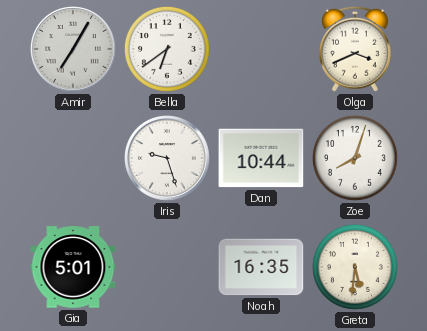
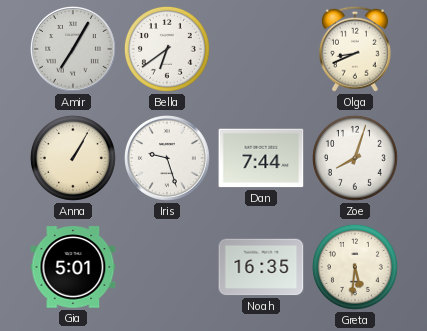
Olga: 3:41 -> 8:41
Anna: none -> 1:05
Dan: 10:44 -> 7:44
